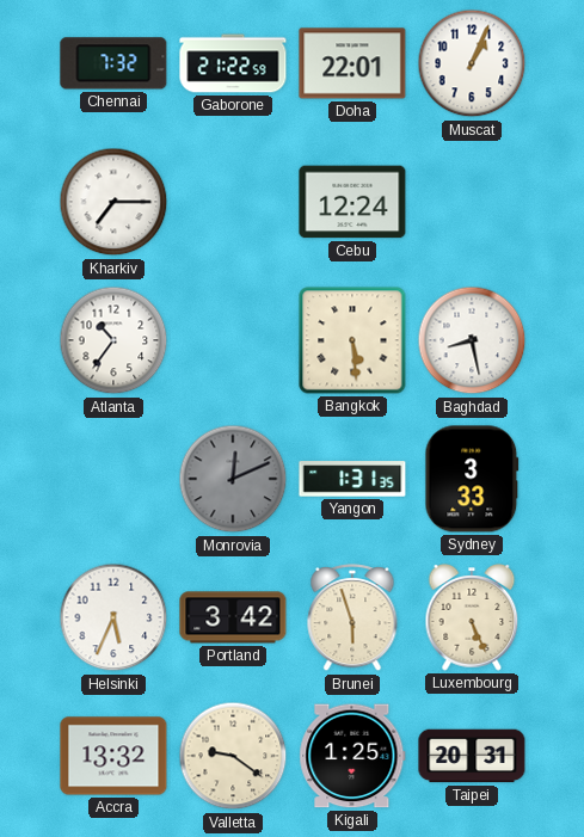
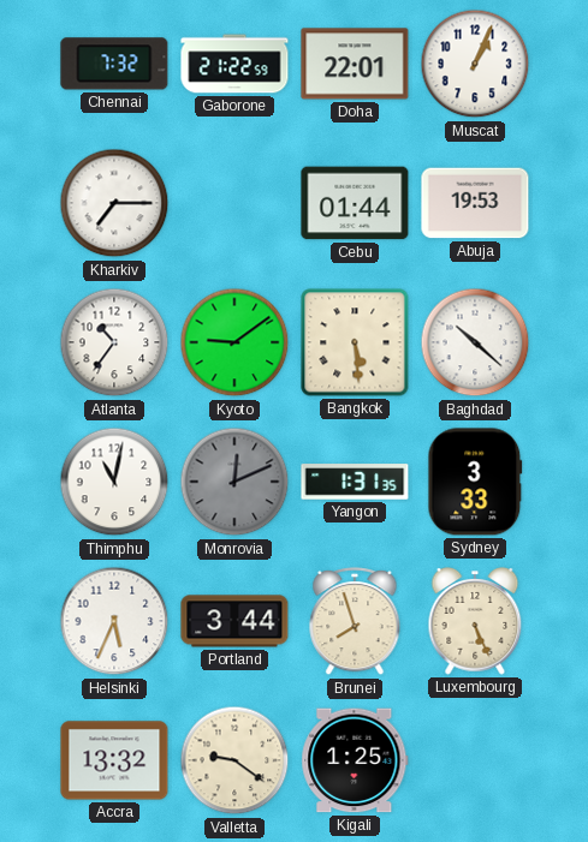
Cebu: 12:24 -> 01:44
Abuja: none -> 19:53
Kyoto: none -> 9:09
Baghdad: 8:28 -> 10:22
Thimphu: none -> 11:02
Portland: 3:42 -> 3:44
Brunei: 5:57 -> 7:57
Taipei: 20:31 -> none
